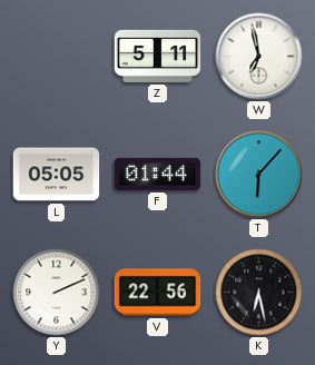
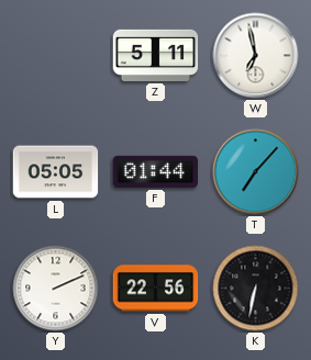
T: 6:07 -> 7:07
K: 6:28 -> 6:32
